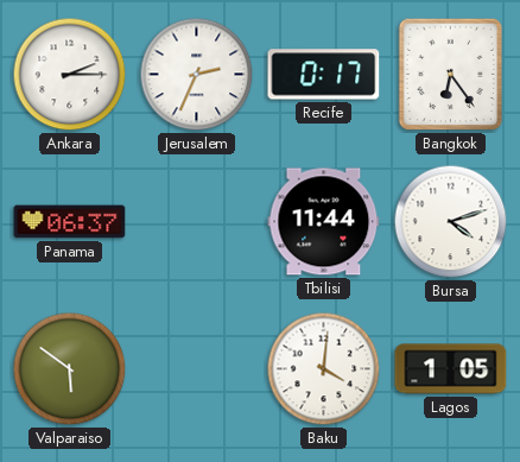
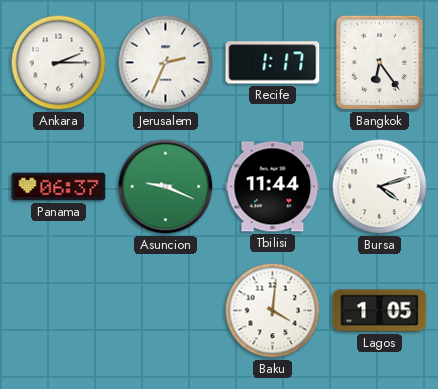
Recife: 0:17 -> 1:17
Asuncion: none -> 9:19
Valparaiso: 5:51 -> none
